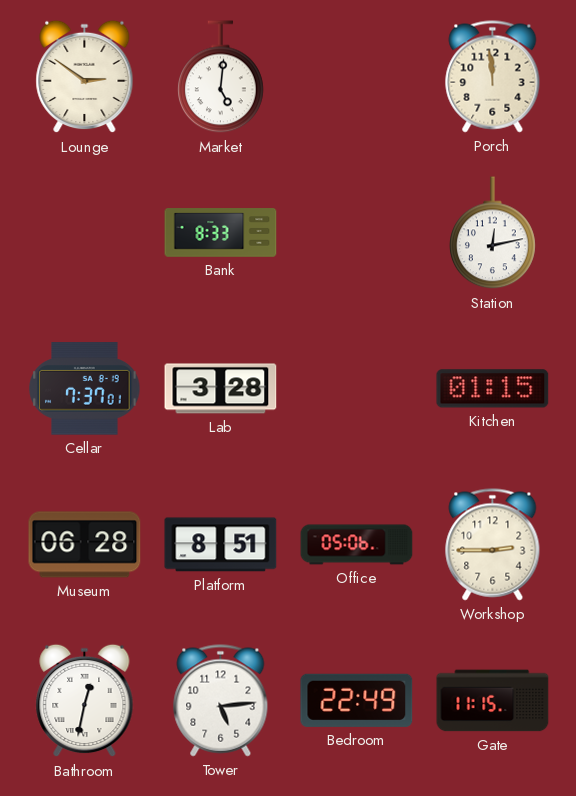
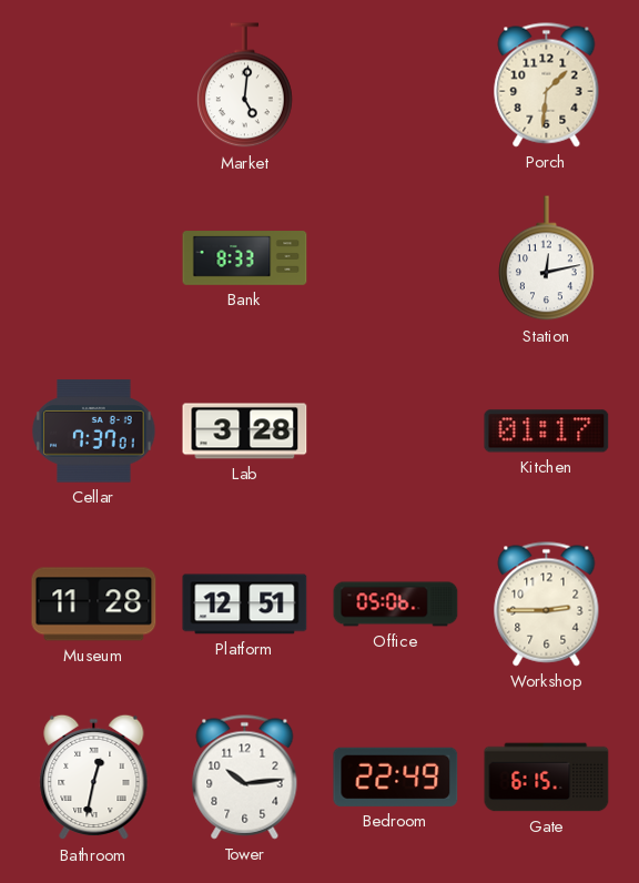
Lounge: 2:51 -> none
Porch: 11:59 -> 1:31
Kitchen: 01:15 -> 01:17
Museum: 06:28 -> 11:28
Platform: 8:51 -> 12:51
Tower: 5:14 -> 10:14
Gate: 11:15 -> 6:15
